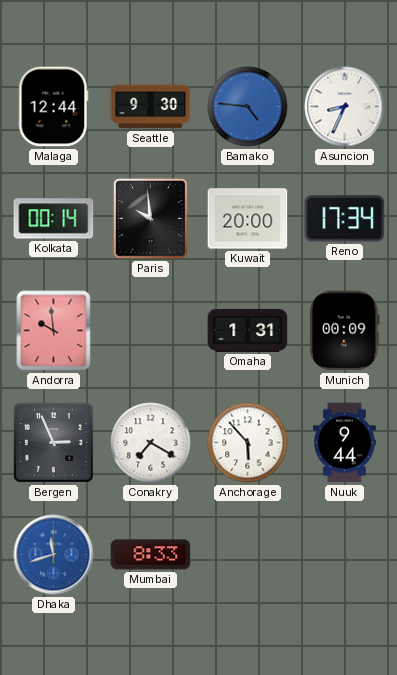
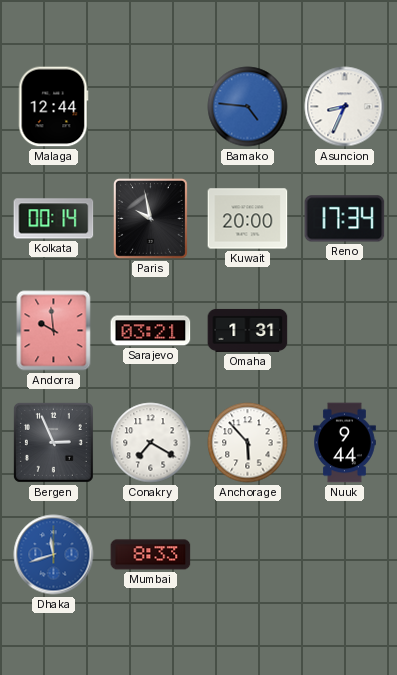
Seattle: 9:30 -> none
Paris: 9:59 -> 9:58
Sarajevo: none -> 03:21
Munich: 00:09 -> none
